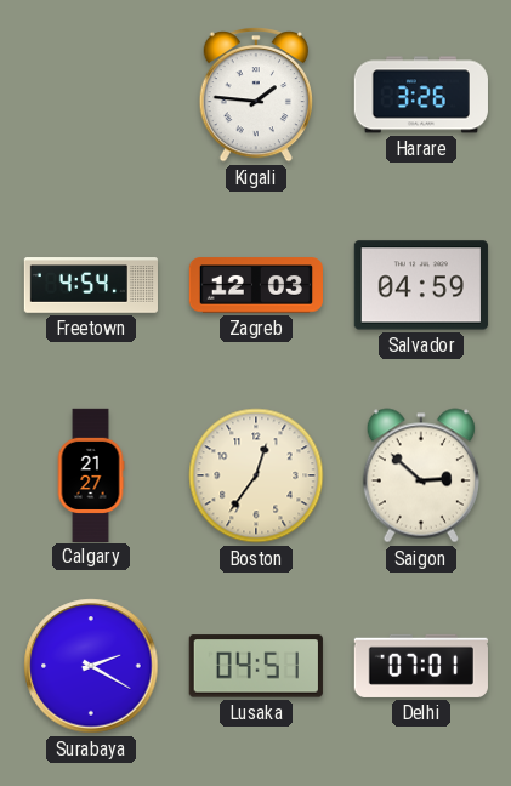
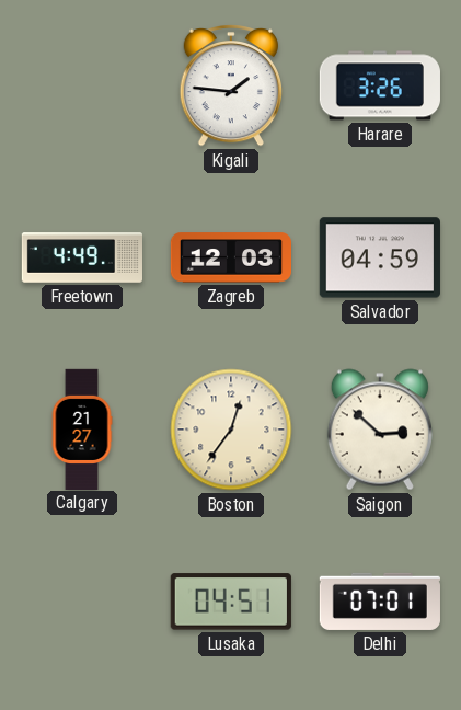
Freetown: 4:54 -> 4:49
Surabaya: 2:20 -> none
